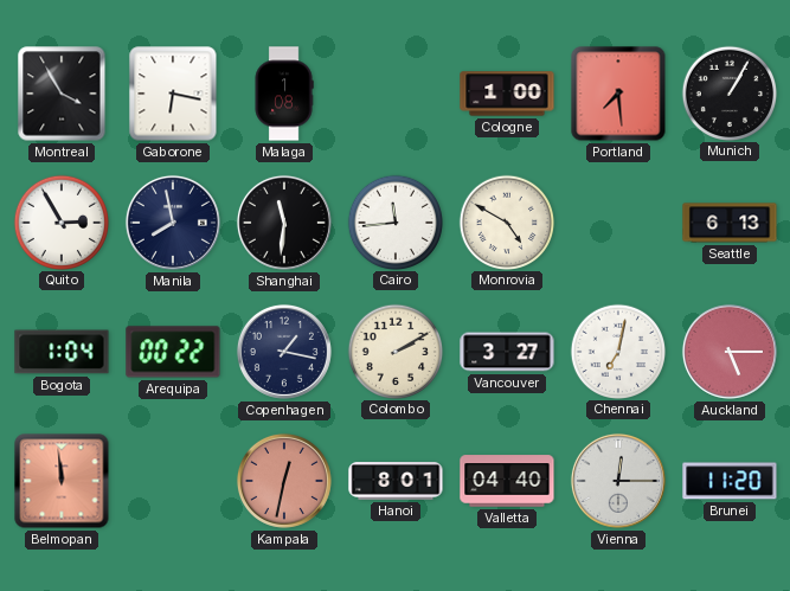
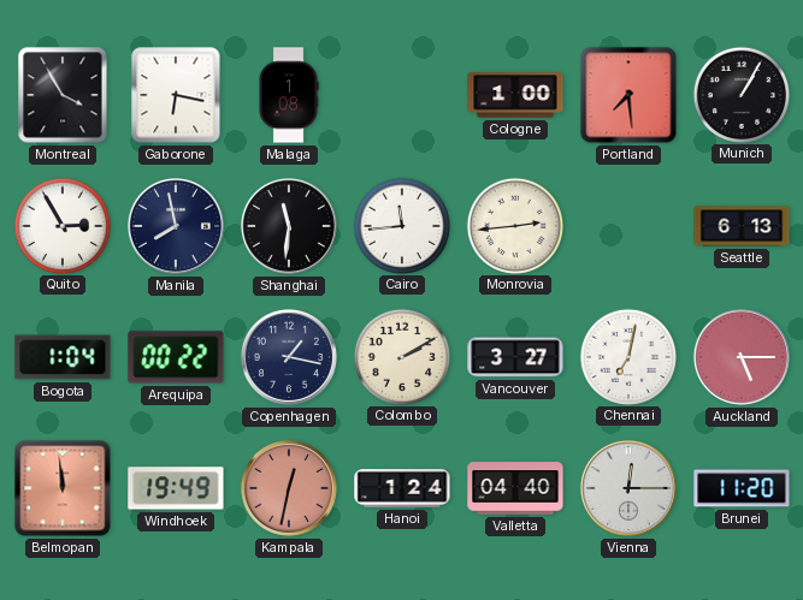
Monrovia: 4:50 -> 2:44
Windhoek: none -> 19:49
Hanoi: 8:01 -> 1:24
